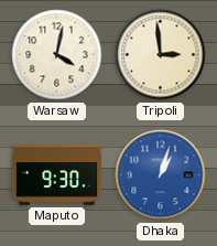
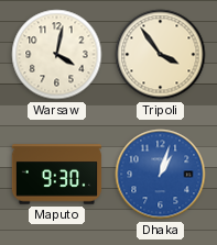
Tripoli: 2:59 -> 3:54
